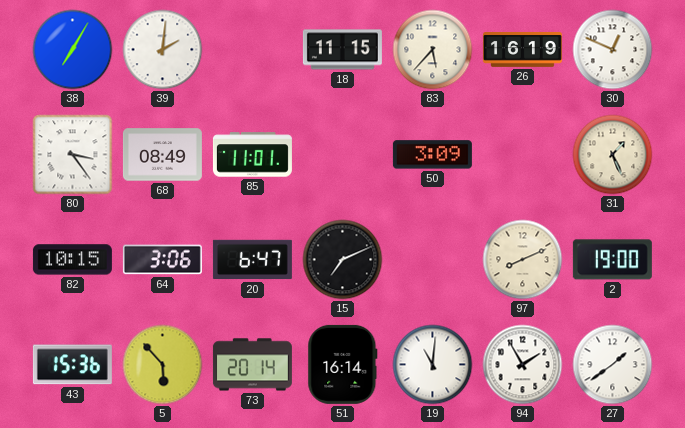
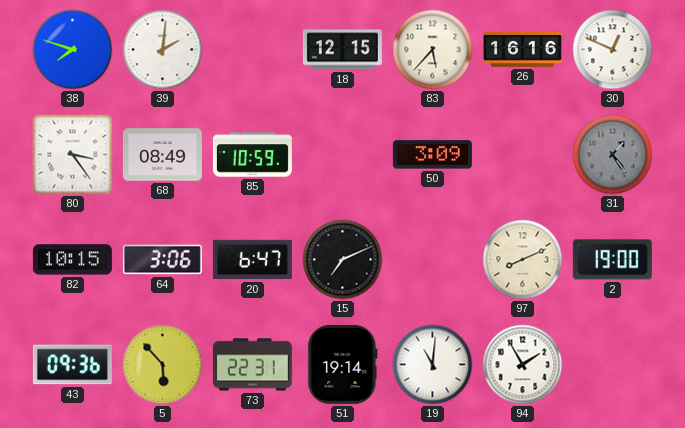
38: 7:05 -> 7:48
18: 11:15 -> 12:15
26: 16:19 -> 16:16
85: 11:01 -> 10:59
31: 1:26 -> 1:24
31 dial: cream -> grey
43: 15:36 -> 09:36
73: 20:14 -> 22:31
51: 16:14 -> 19:14
27: 1:39 -> none
